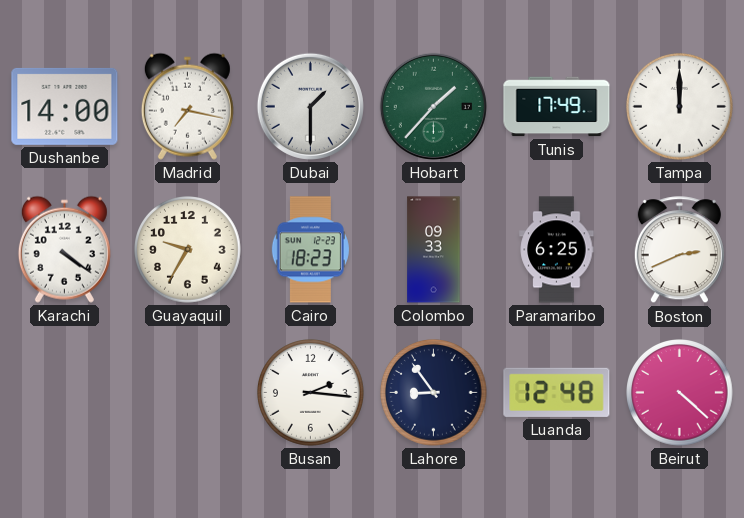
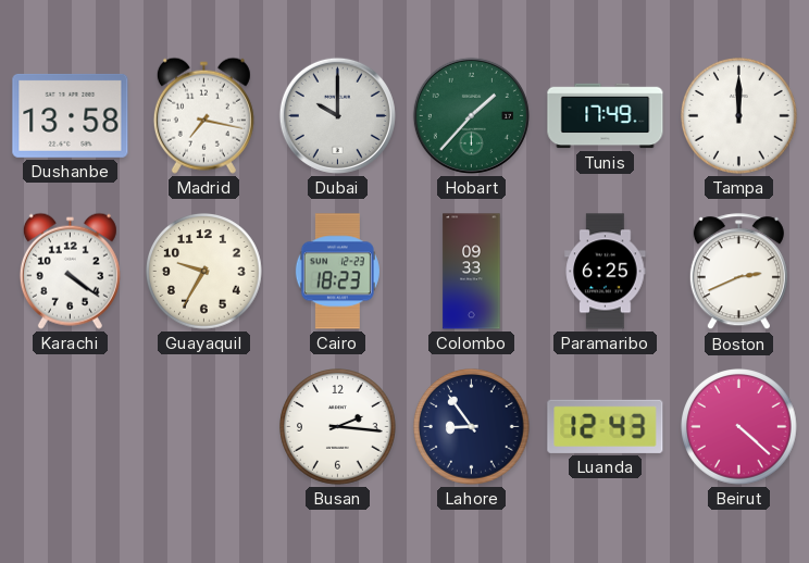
Dushanbe: 14:00 -> 13:58
Dubai: 1:30 -> 10:00
Luanda: 12:48 -> 12:43
